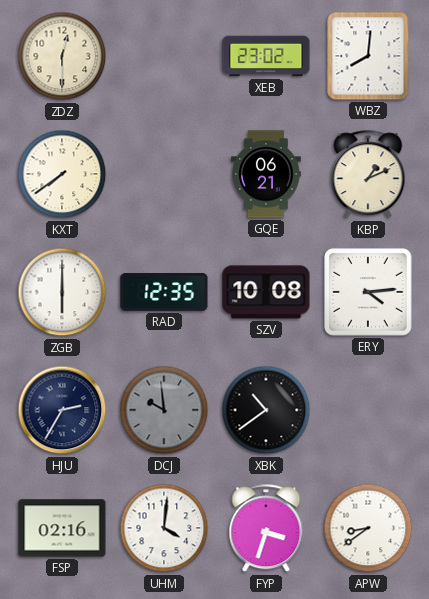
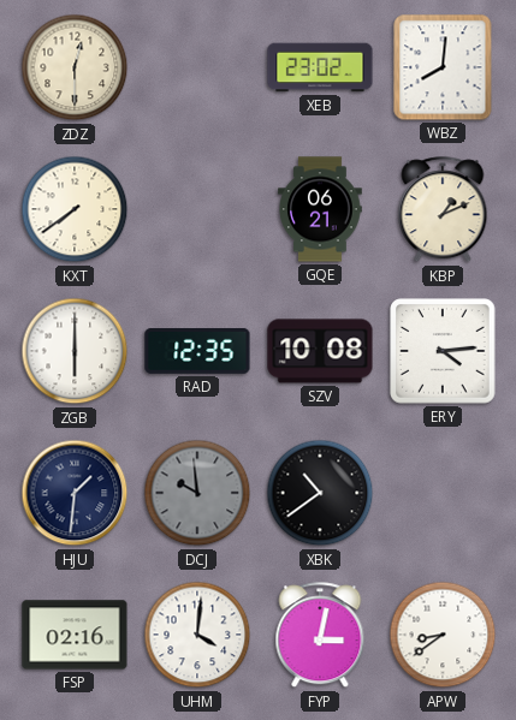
HJU: 2:35 -> 1:31
FYP: 3:33 -> 3:02
